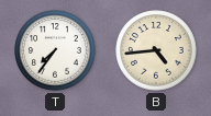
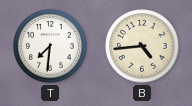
T: 7:36 -> 7:31
